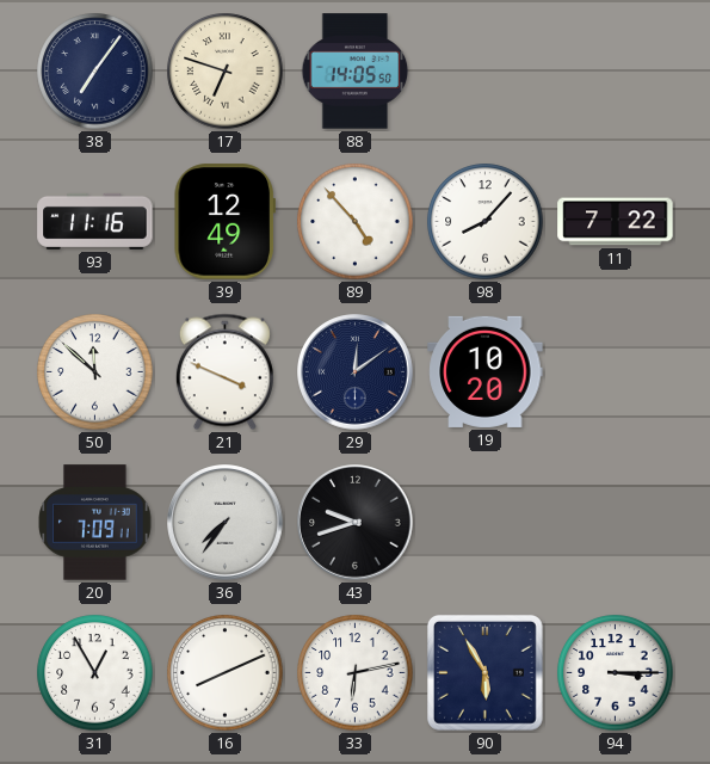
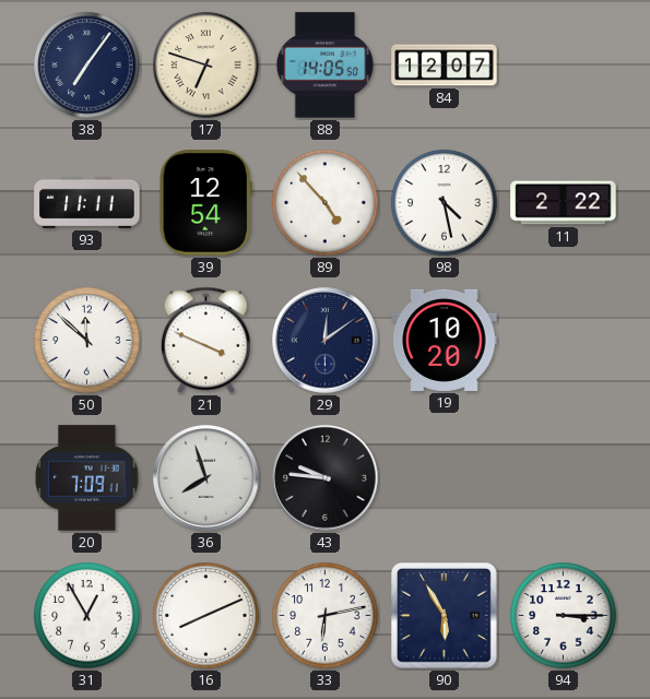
84: none -> 12:07
93: 11:16 -> 11:11
39: 12:49 -> 12:54
98: 8:07 -> 4:28
11: 7:22 -> 2:22
36: 7:36 -> 7:57
43: 9:42 -> 9:46
